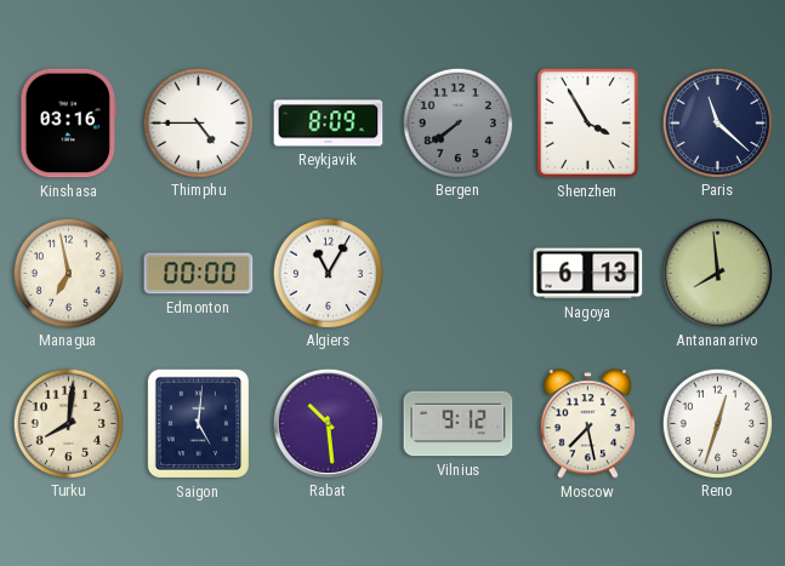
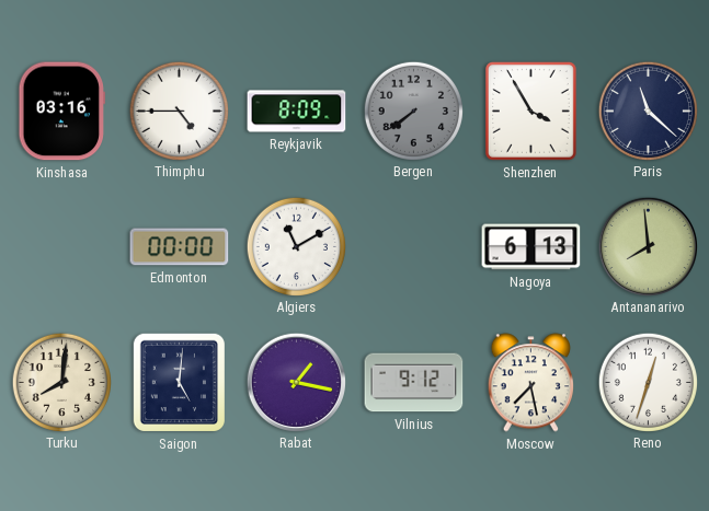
Managua: 6:58 -> none
Algiers: 11:05 -> 11:10
Rabat: 10:29 -> 1:17
